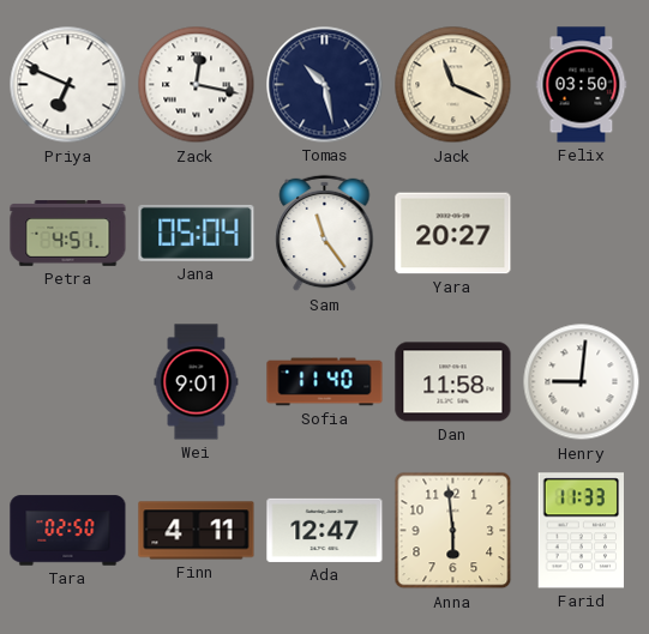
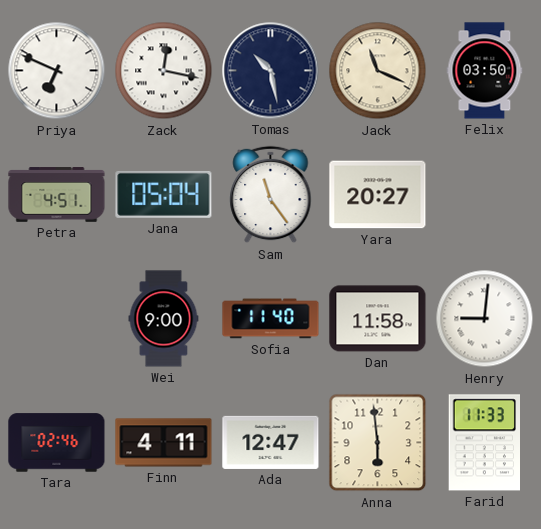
Wei: 9:01 -> 9:00
Tara: 02:50 -> 02:46
